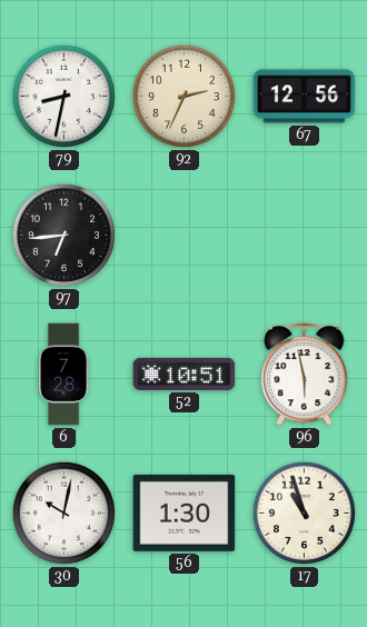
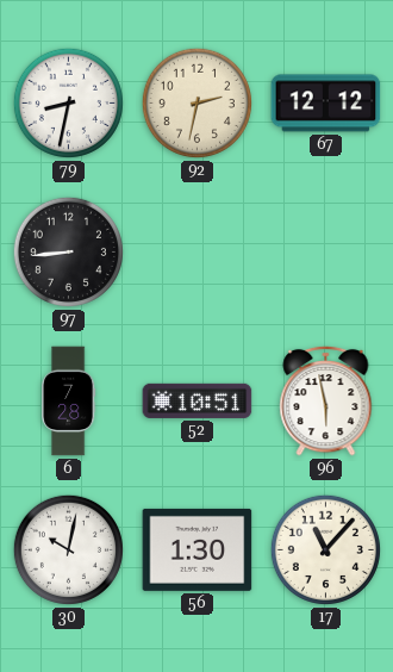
92: 2:34 -> 2:32
67: 12:56 -> 12:12
97: 6:44 -> 8:44
17: 10:57 -> 11:07
